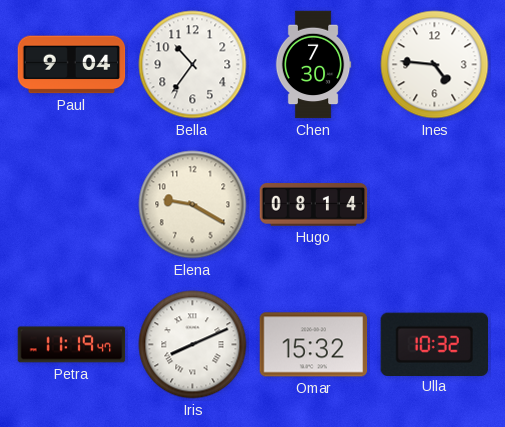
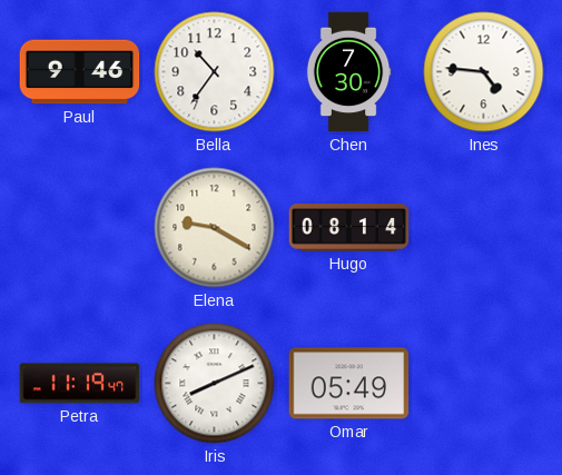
Paul: 9:04 -> 9:46
Omar: 15:32 -> 05:49
Ulla: 10:32 -> none
